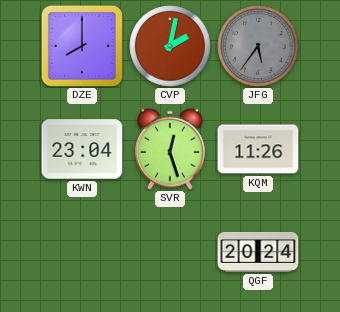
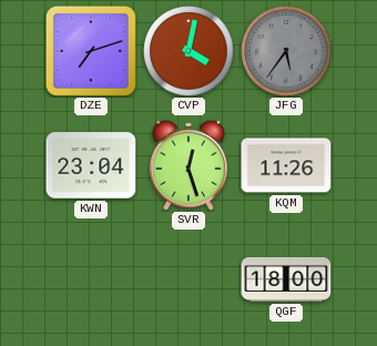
DZE: 8:00 -> 7:12
CVP: 2:02 -> 4:02
QGF: 20:24 -> 18:00
